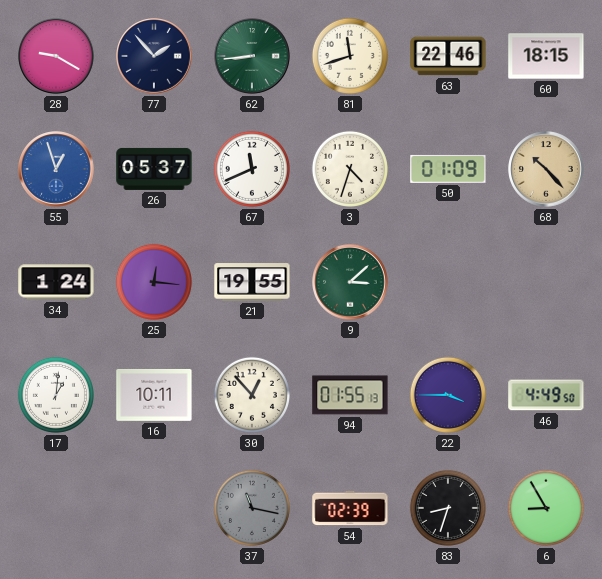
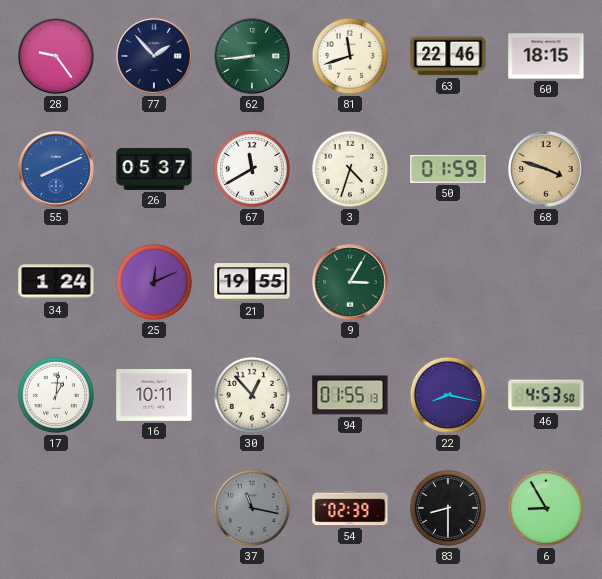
28: 9:20 -> 9:24
55: 12:57 -> 8:11
67: 11:41 -> 11:40
50: 01:09 -> 01:59
68: 10:23 -> 3:48
25: 12:16 -> 12:11
9: 3:08 -> 3:05
22: 3:45 -> 8:17
46: 4:49 -> 4:53
83: 8:33 -> 8:30
